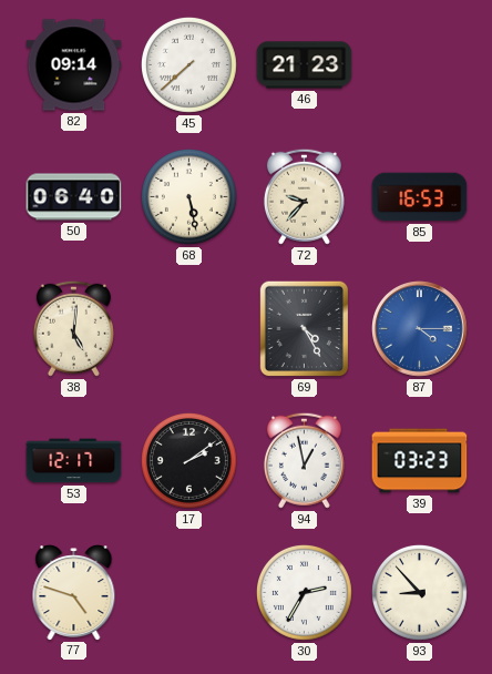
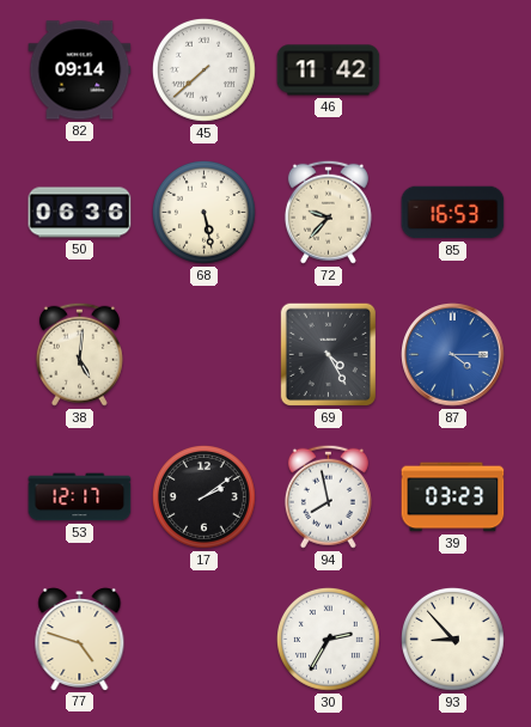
46: 21:23 -> 11:42
50: 06:40 -> 06:36
94: 12:58 -> 7:58
